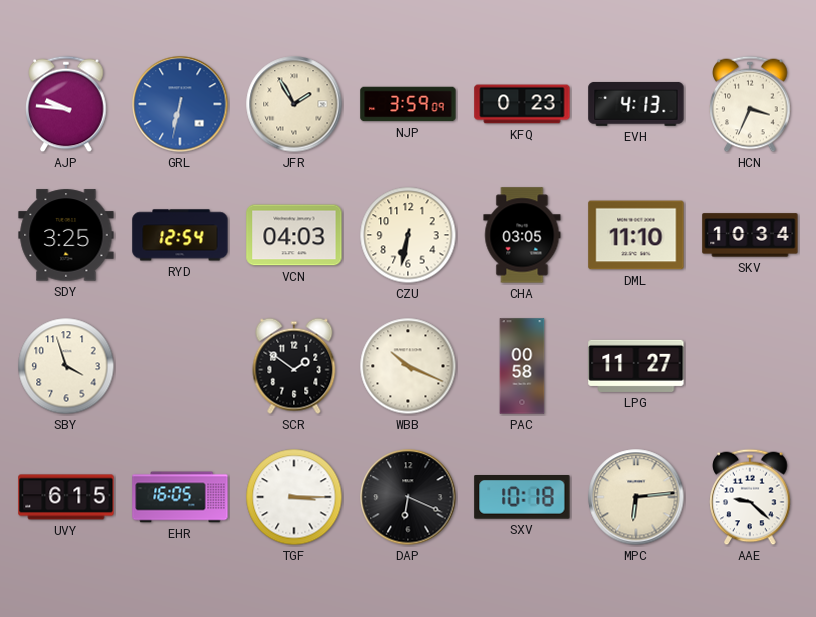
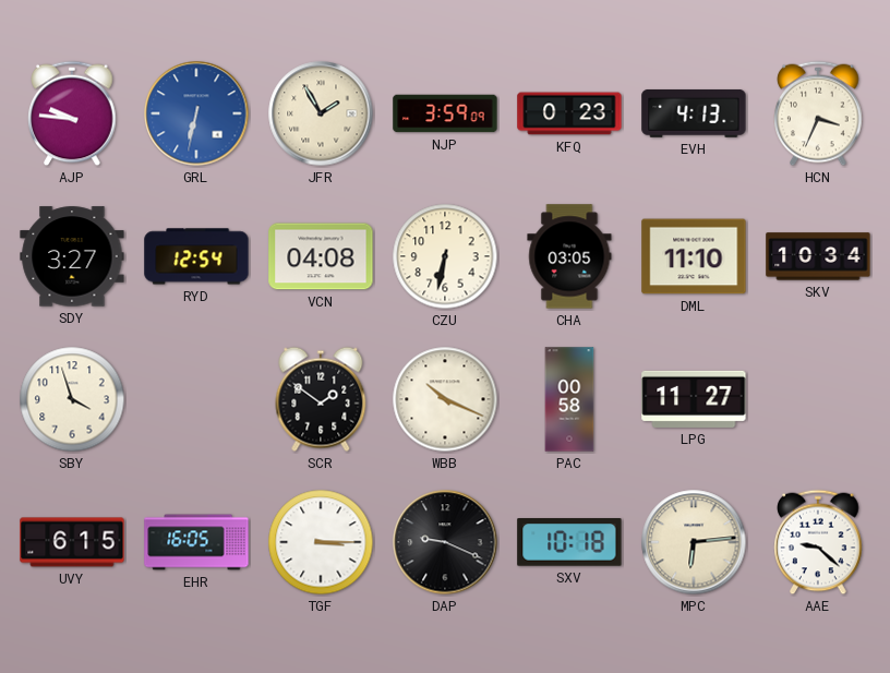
SDY: 3:25 -> 3:27
VCN: 04:03 -> 04:08
DAP: 6:19 -> 9:19
